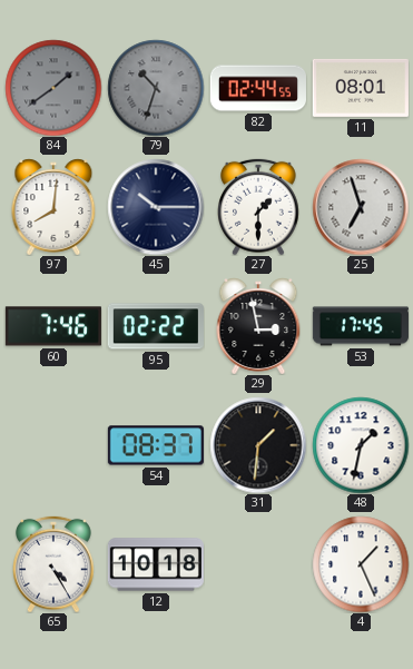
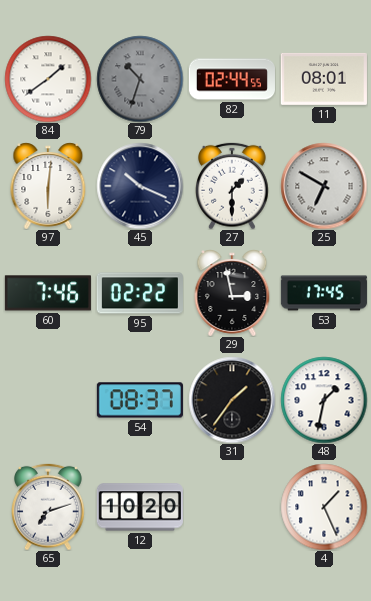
84 dial: grey -> white
97: 8:01 -> 6:01
45: 10:15 -> 10:19
25: 6:57 -> 6:50
31: 1:31 -> 1:36
65: 4:25 -> 7:12
12: 10:18 -> 10:20
